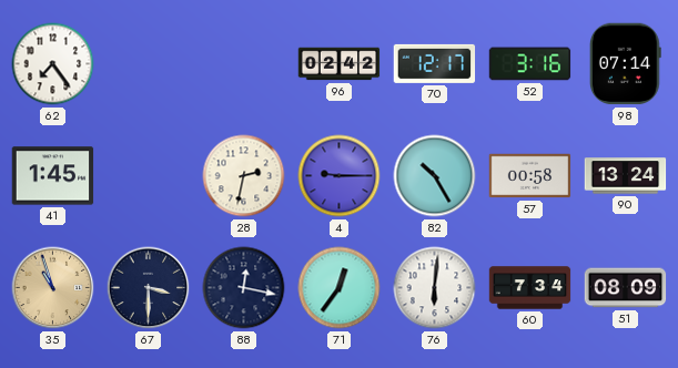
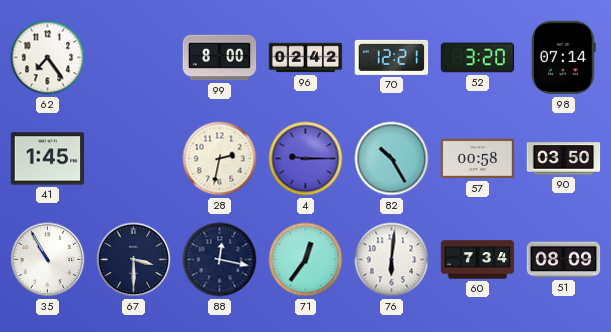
99: none -> 8:00
70: 12:17 -> 12:21
52: 3:16 -> 3:20
90: 13:24 -> 03:50
35: 10:57 -> 10:55
35 dial: champagne -> white
